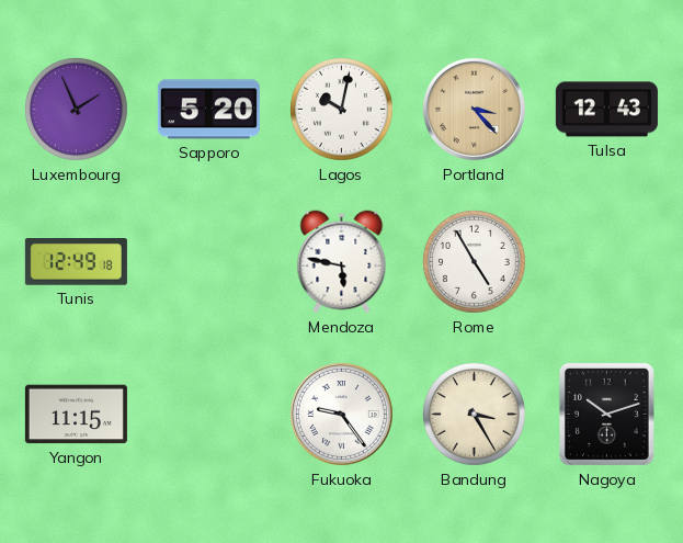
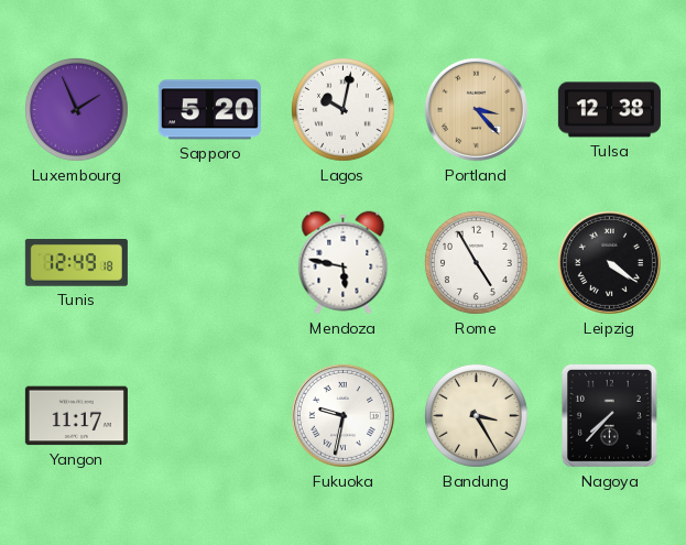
Tulsa: 12:43 -> 12:38
Leipzig: none -> 4:21
Yangon: 11:15 -> 11:17
Fukuoka: 9:24 -> 9:32
Nagoya: 10:12 -> 7:37
